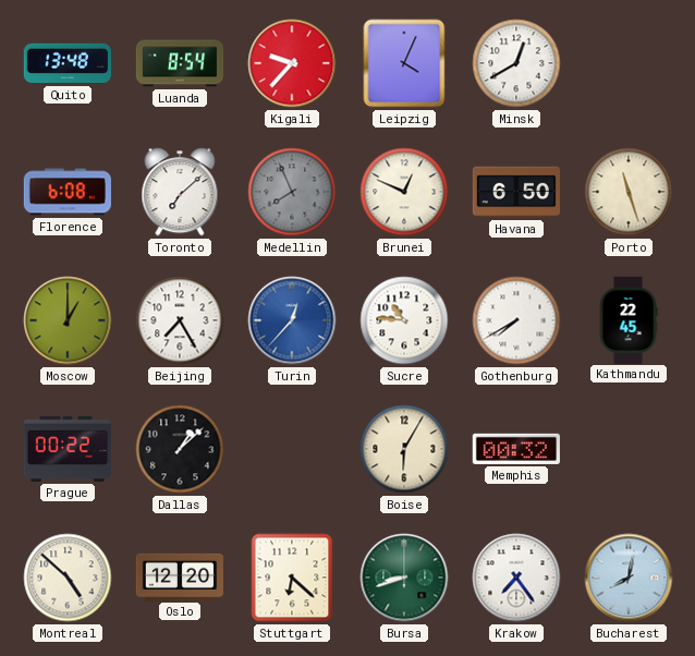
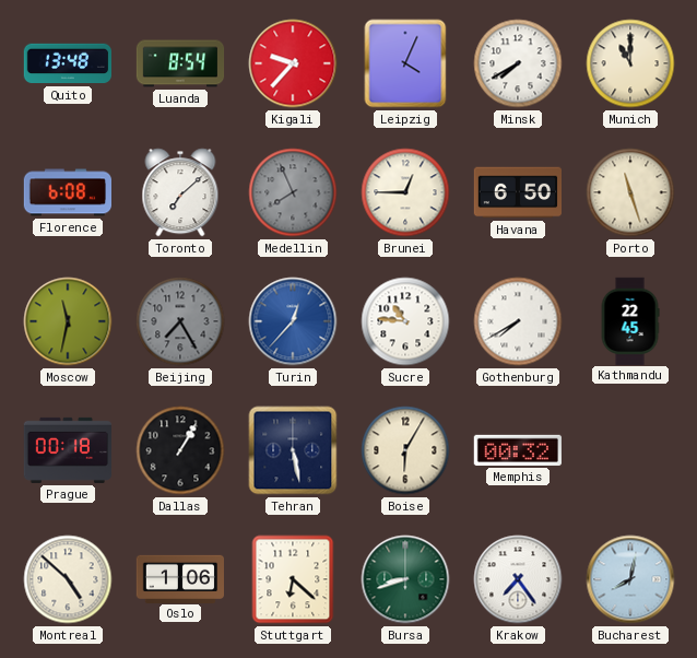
Minsk: 12:40 -> 7:40
Munich: none -> 11:00
Brunei: 12:49 -> 12:45
Moscow: 1:00 -> 11:32
Beijing dial: white -> grey
Prague: 00:22 -> 00:18
Dallas: 1:08 -> 1:05
Tehran: none -> 5:28
Oslo: 12:20 -> 1:06
